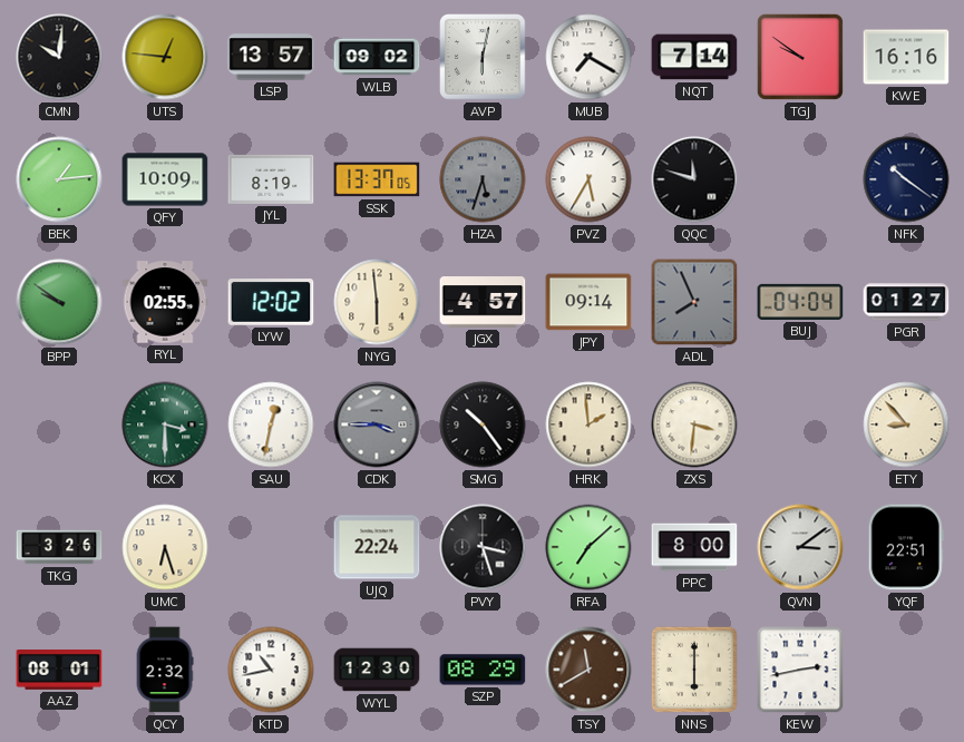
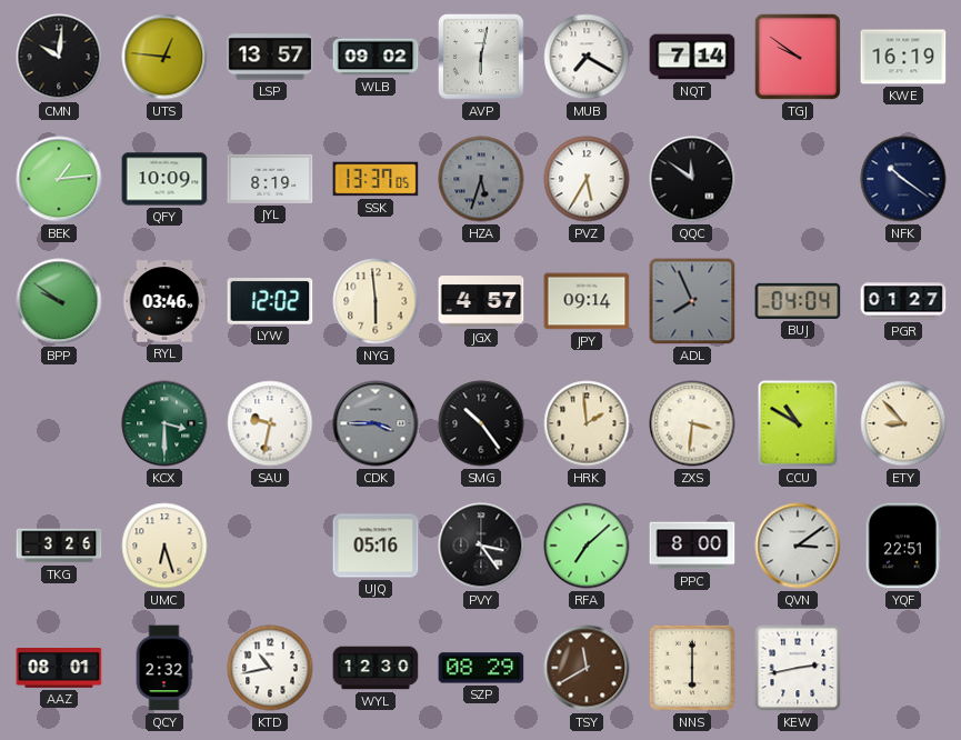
KWE: 16:16 -> 16:19
QQC: 11:48 -> 11:51
RYL: 02:55 -> 03:46
SAU: 12:32 -> 9:32
CCU: none -> 10:50
UJQ: 22:24 -> 05:16
PVY: 3:27 -> 3:24
